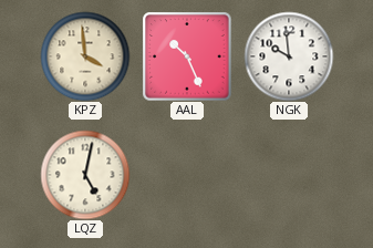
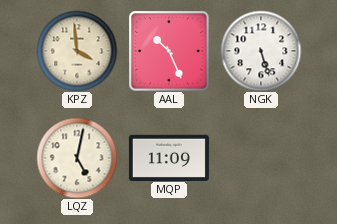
NGK: 9:59 -> 5:27
MQP: none -> 11:09
